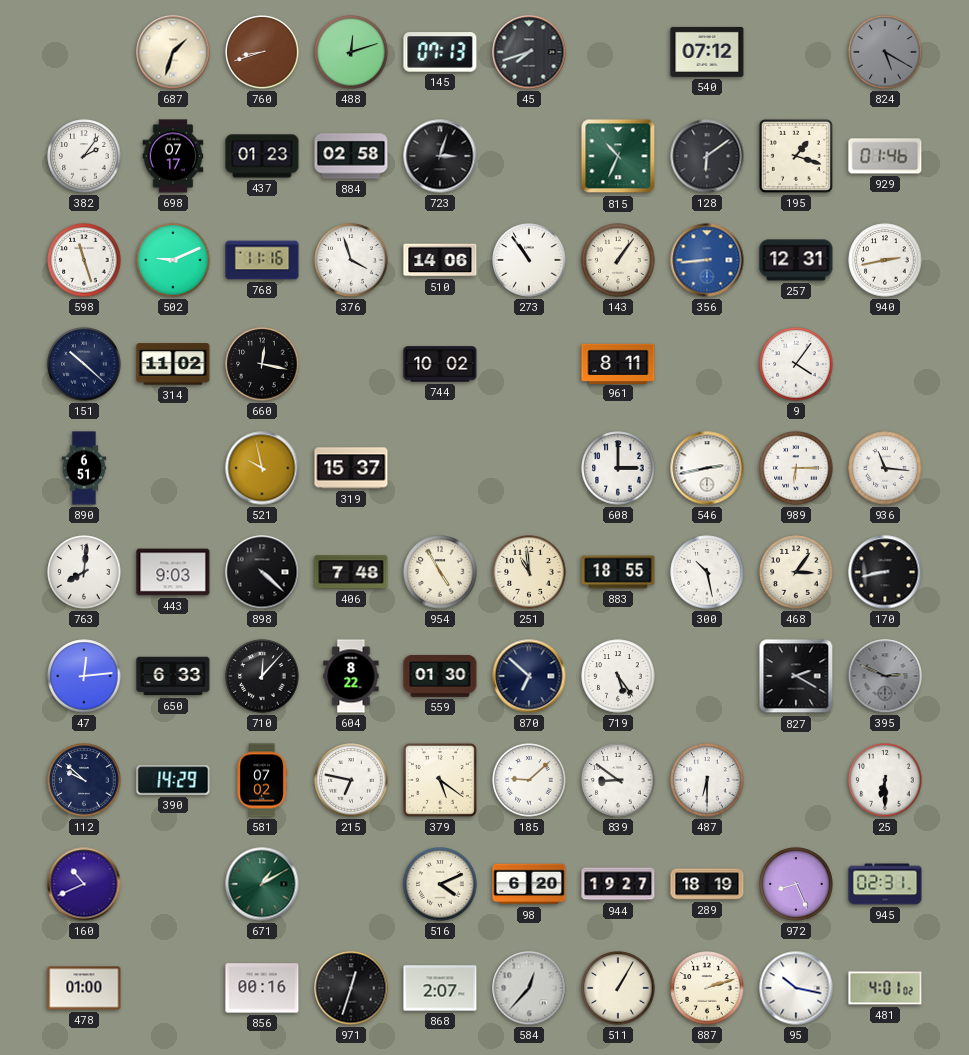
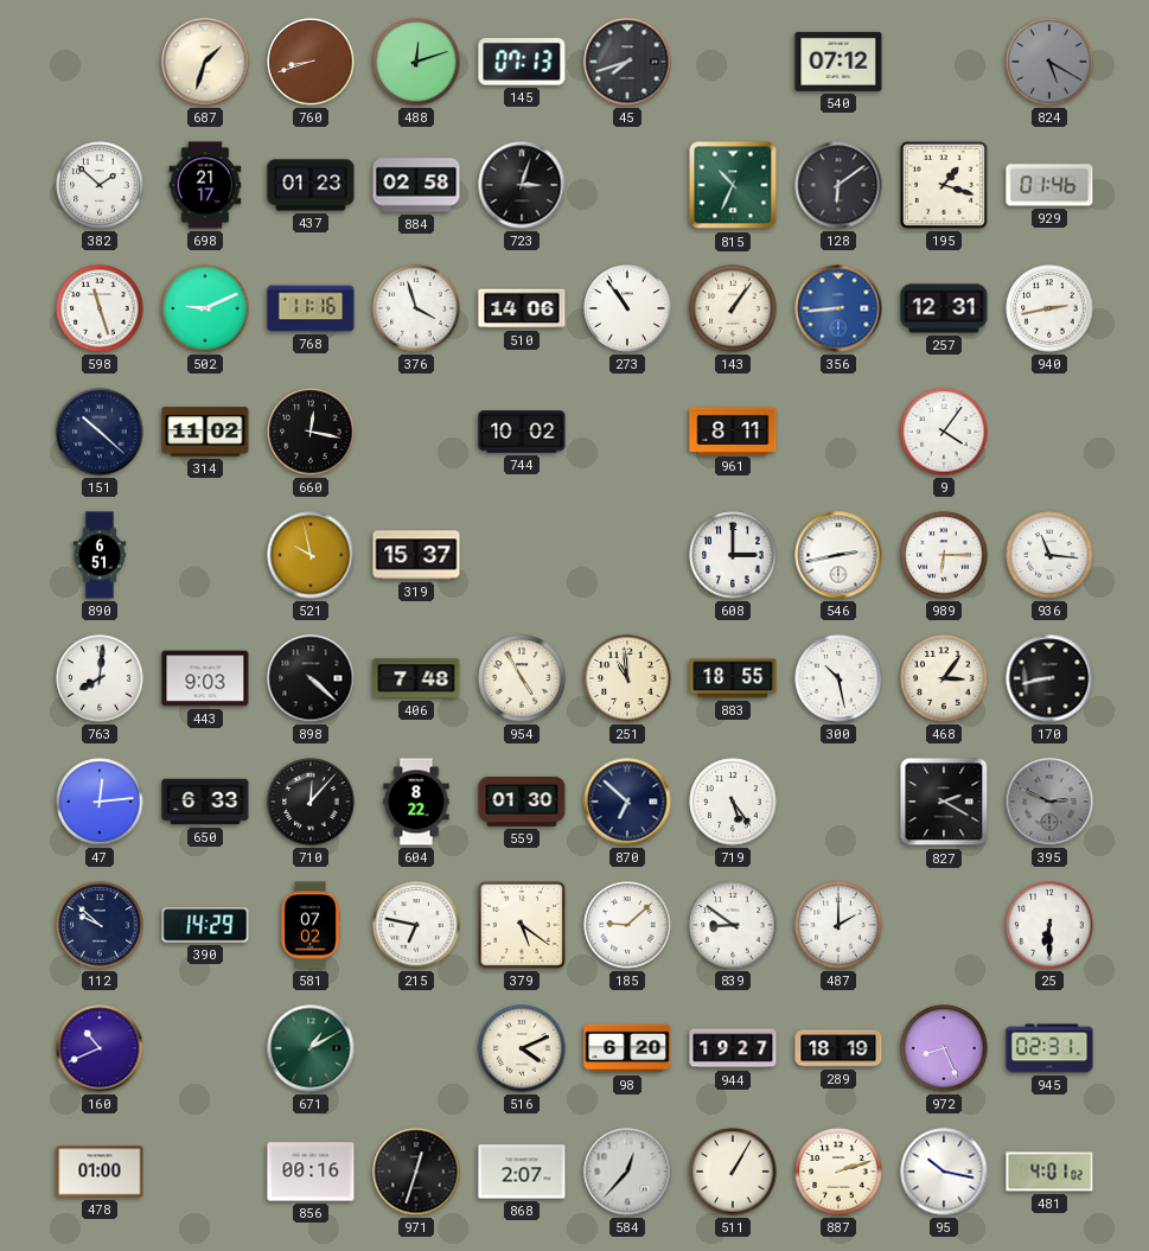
382: 2:06 -> 1:52
698: 07:17 -> 21:17
487: 6:30 -> 2:00
